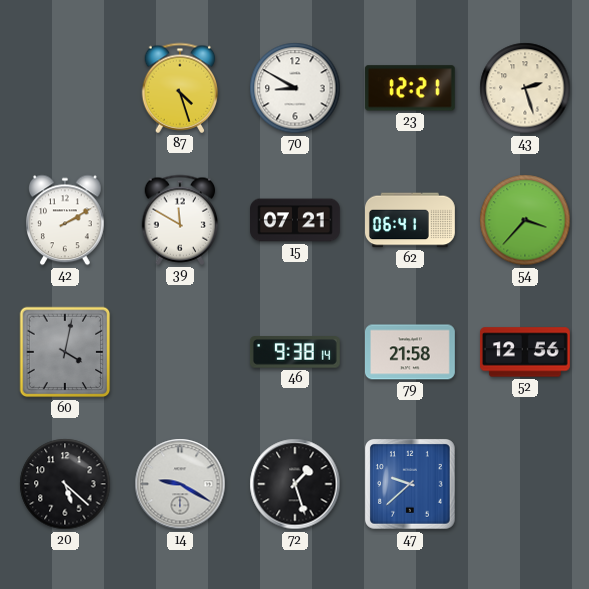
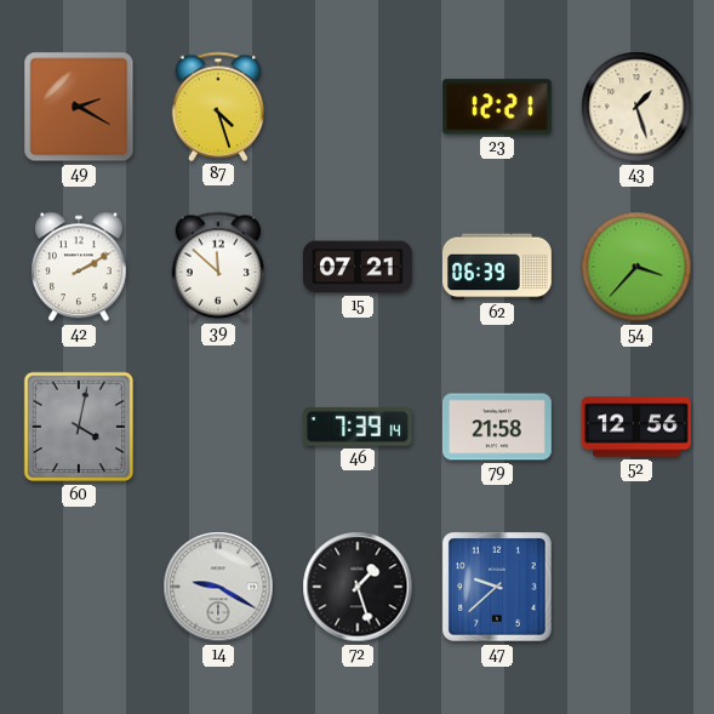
49: none -> 2:20
70: 8:50 -> none
43: 2:27 -> 1:27
39: 11:50 -> 11:52
62: 06:41 -> 06:39
46: 9:38 -> 7:39
20: 5:22 -> none
